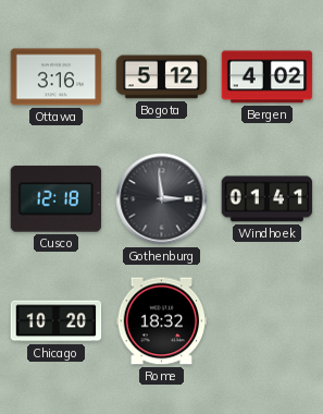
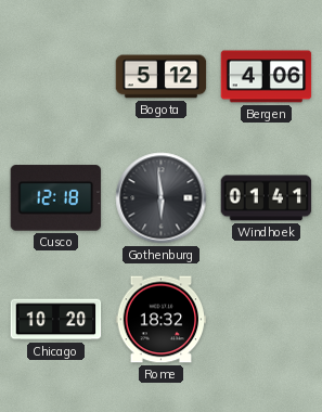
Ottawa: 3:16 -> none
Bergen: 4:02 -> 4:06
Gothenburg: 2:59 -> 5:59
